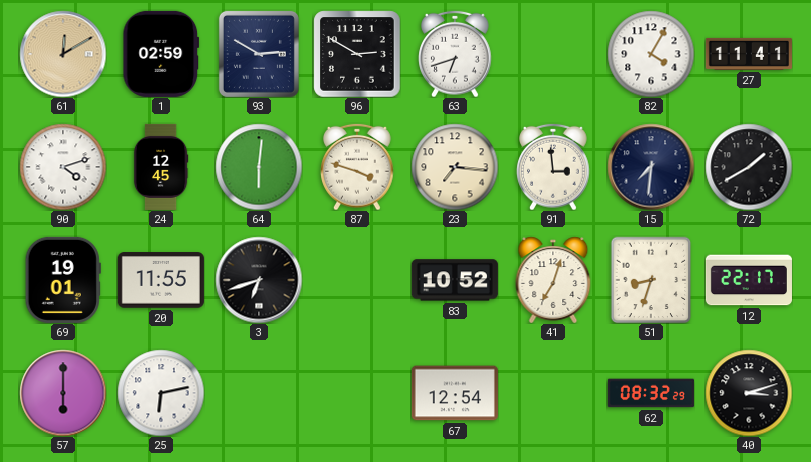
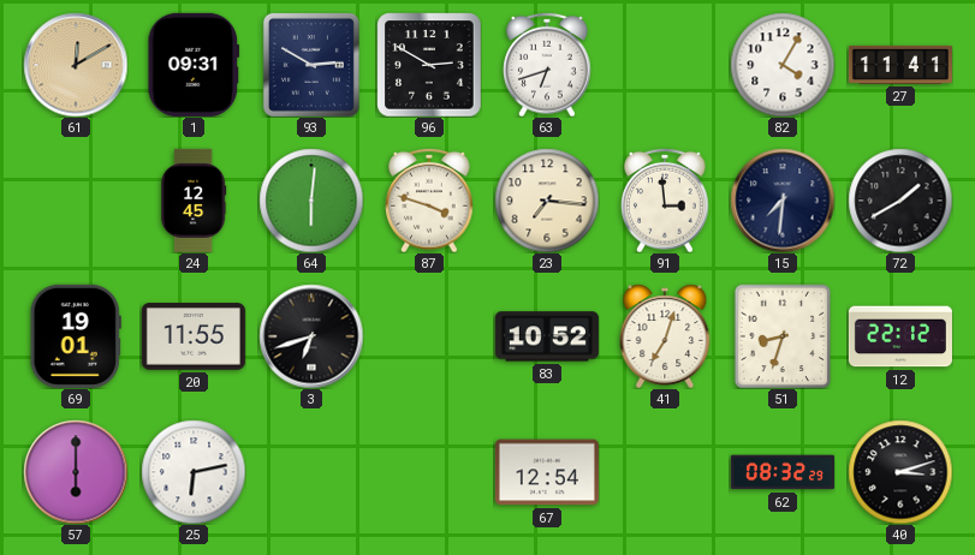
1: 02:59 -> 09:31
90: 4:12 -> none
12: 22:17 -> 22:12
